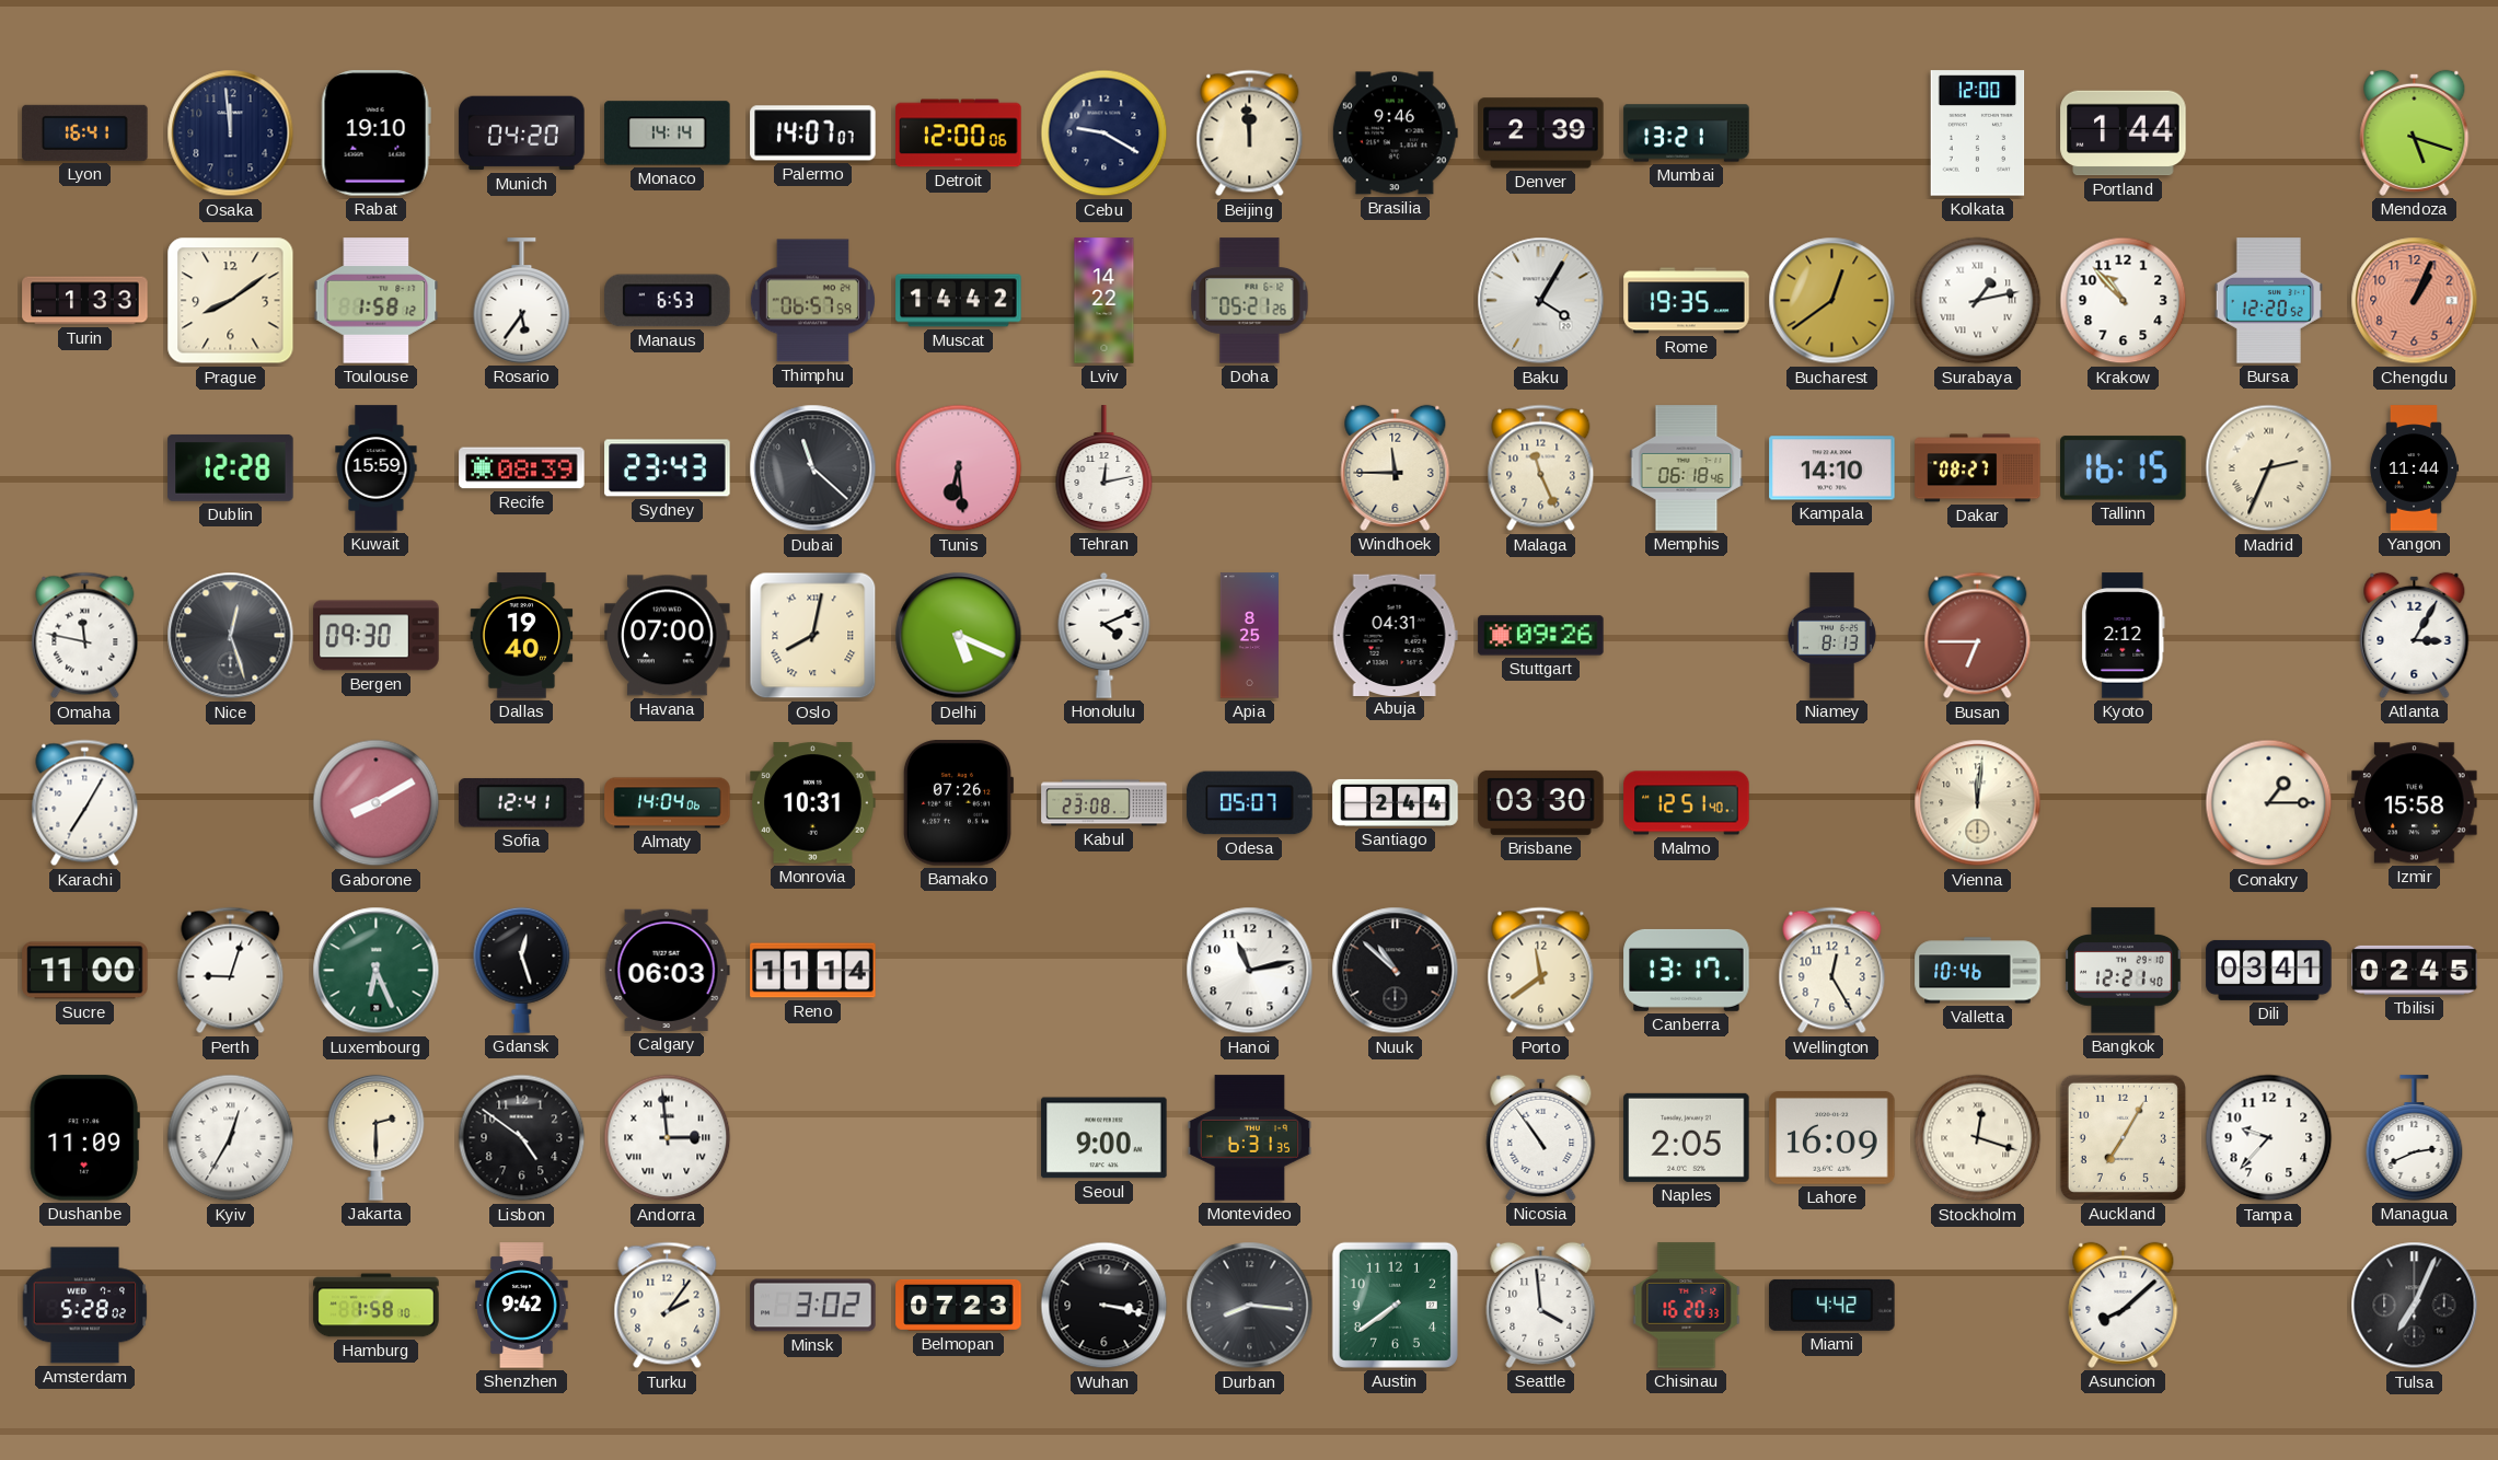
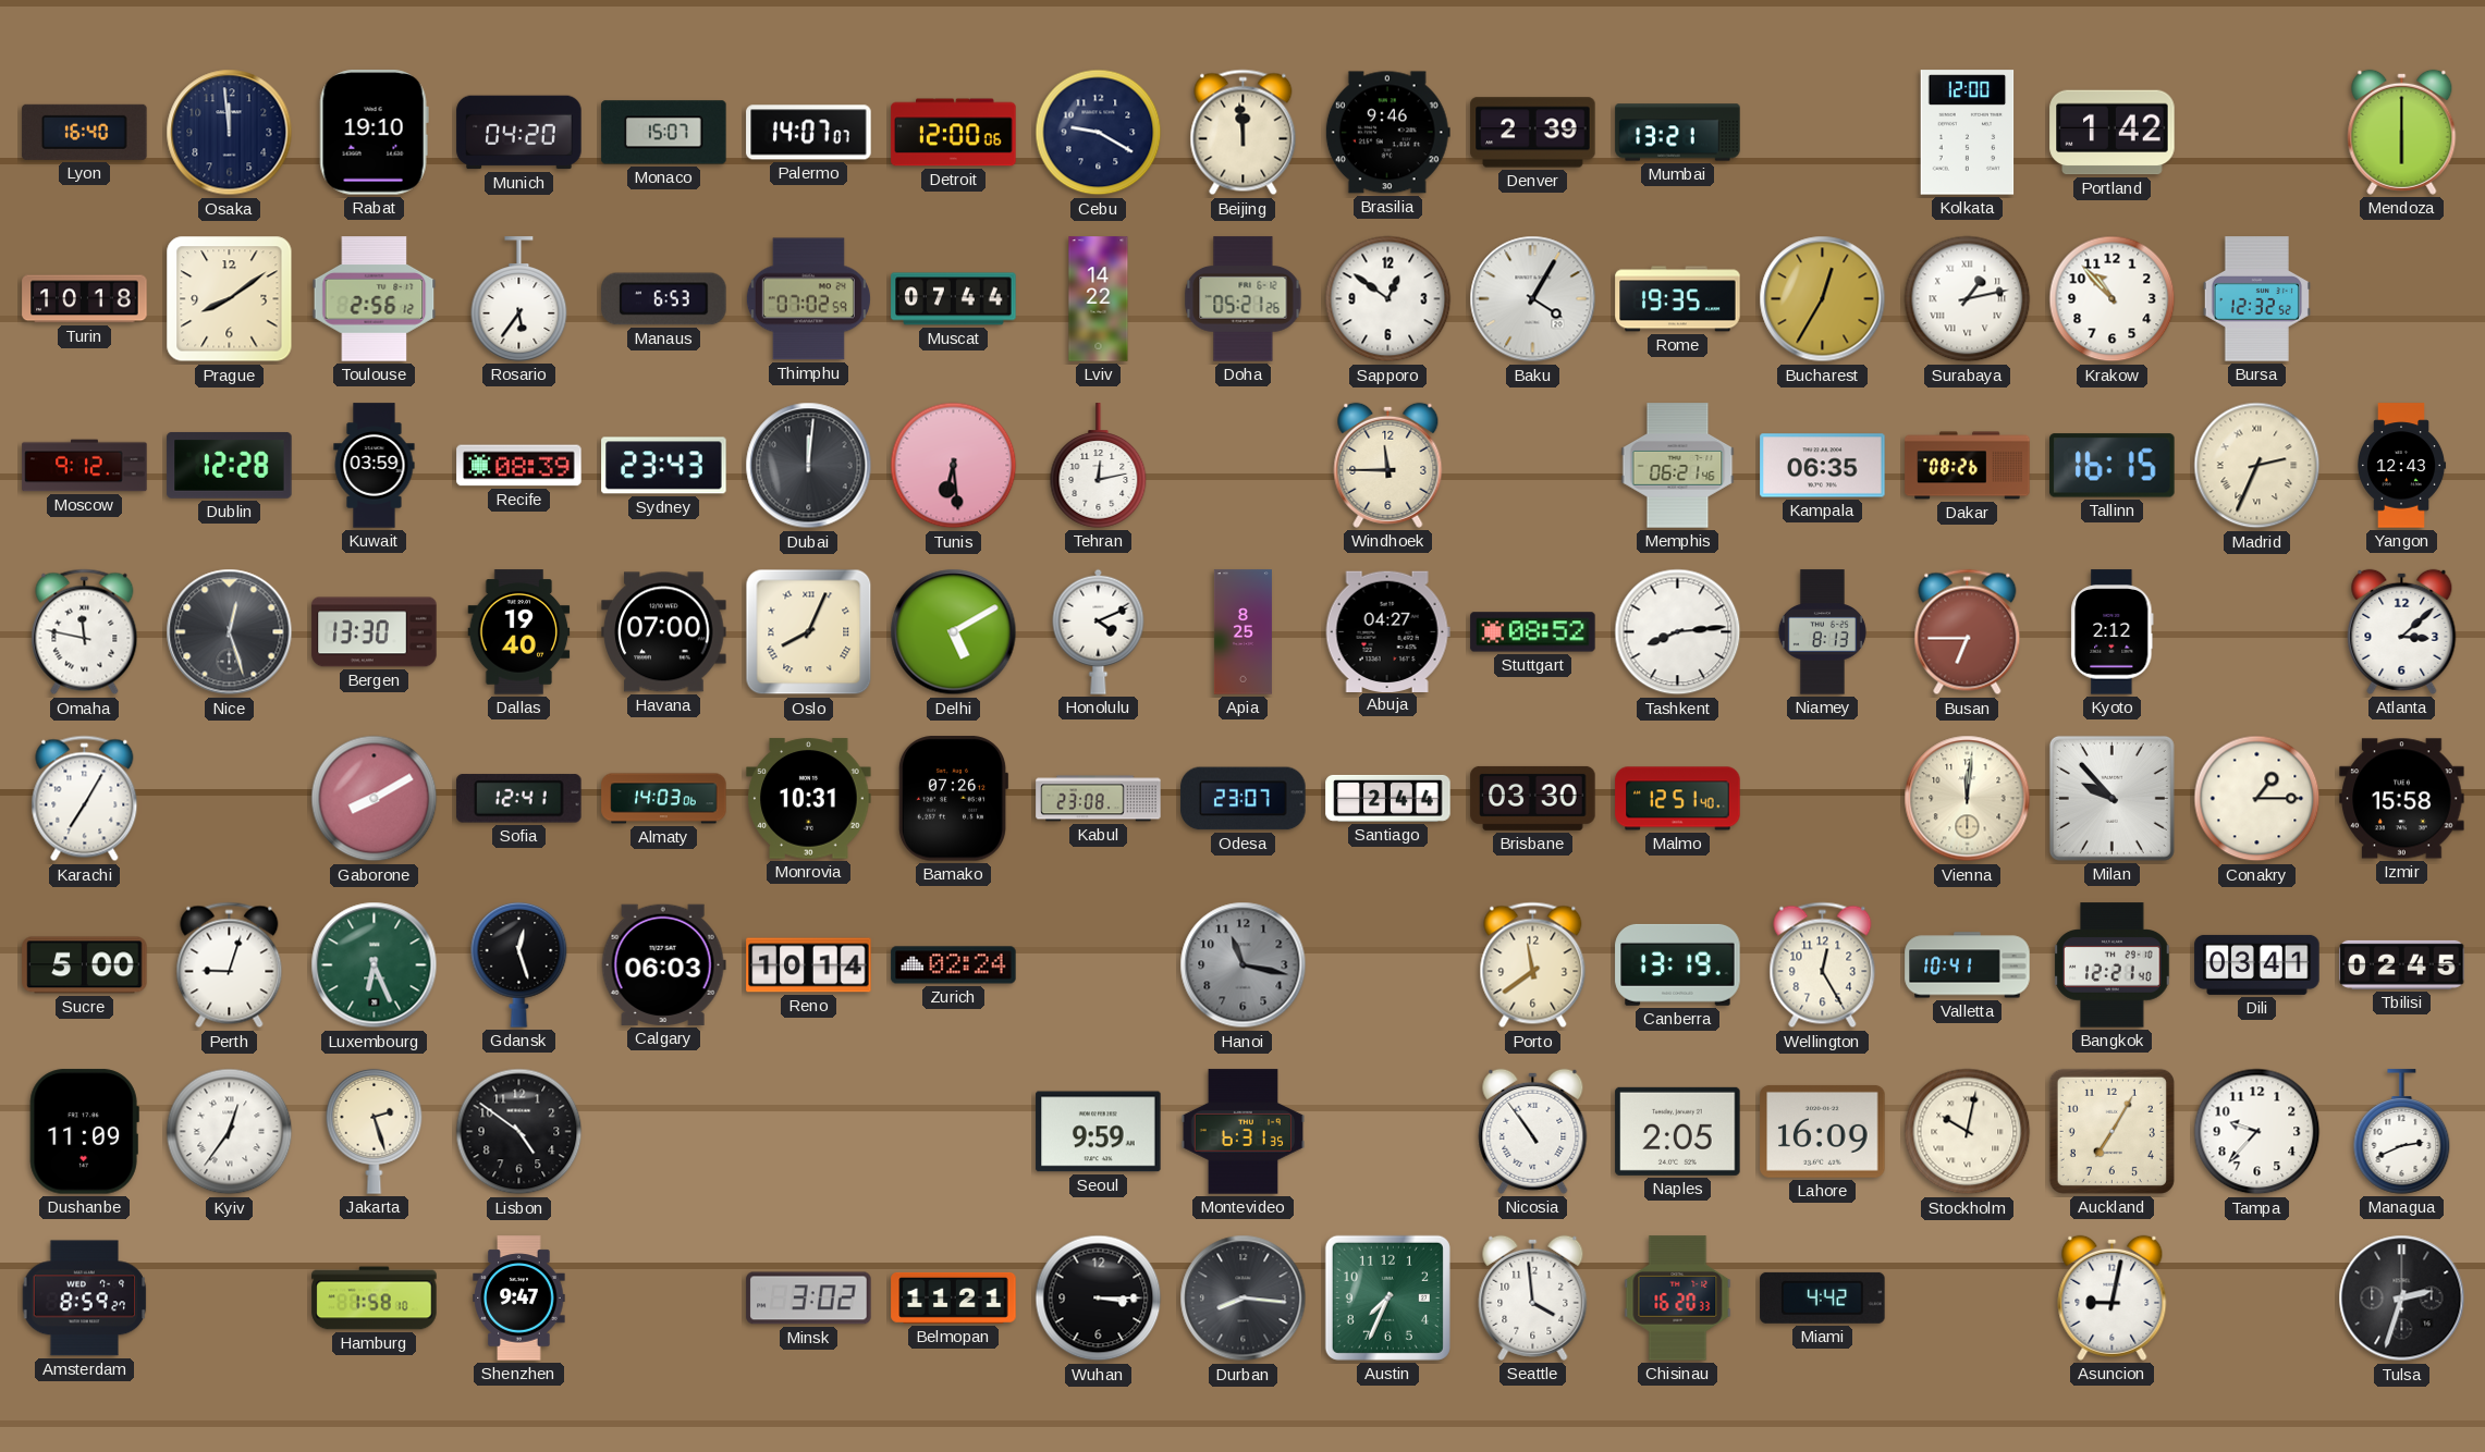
Lyon: 16:41 -> 16:40
Monaco: 14:14 -> 15:07
Portland: 1:44 -> 1:42
Mendoza: 5:18 -> 6:00
Turin: 1:33 -> 10:18
Toulouse: 1:58 -> 2:56
Thimphu: 06:57 -> 07:02
Muscat: 14:42 -> 07:44
Sapporo: none -> 12:51
Bucharest: 12:39 -> 12:35
Bursa: 12:20 -> 12:32
Chengdu: 1:04 -> none
Moscow: none -> 9:12
Kuwait: 15:59 -> 03:59
Dubai: 11:22 -> 12:01
Malaga: 11:26 -> none
Memphis: 06:18 -> 06:21
Kampala: 14:10 -> 06:35
Dakar: 08:27 -> 08:26
Yangon: 11:44 -> 12:43
Bergen: 09:30 -> 13:30
Oslo: 8:02 -> 8:04
Delhi: 5:19 -> 5:10
Abuja: 04:31 -> 04:27
Stuttgart: 09:26 -> 08:52
Tashkent: none -> 8:14
Atlanta: 3:05 -> 3:08
Almaty: 14:04 -> 14:03
Odesa: 05:07 -> 23:07
Milan: none -> 9:53
Sucre: 11:00 -> 5:00
Reno: 11:14 -> 10:14
Zurich: none -> 02:24
Hanoi: 11:13 -> 11:17
Hanoi dial: white -> grey
Nuuk: 10:52 -> none
Canberra: 13:17 -> 13:19
Valletta: 10:46 -> 10:41
Kyiv: 12:35 -> 12:36
Jakarta: 2:30 -> 2:27
Andorra: 2:59 -> none
Seoul: 9:00 -> 9:59
Stockholm: 12:18 -> 10:02
Amsterdam: 5:28 -> 8:59
Shenzhen: 9:42 -> 9:47
Turku: 2:06 -> none
Belmopan: 07:23 -> 11:21
Wuhan: 3:17 -> 3:15
Austin: 7:39 -> 7:34
Asuncion: 8:08 -> 9:02
Tulsa: 7:04 -> 2:33
